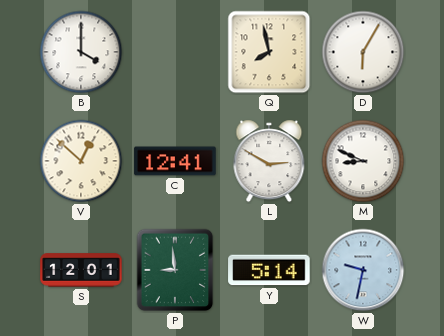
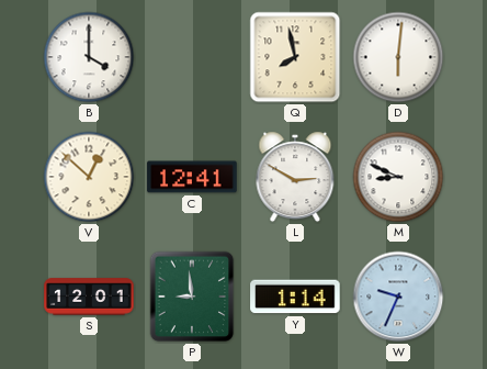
D: 6:05 -> 6:01
Y: 5:14 -> 1:14
W: 9:32 -> 9:34
